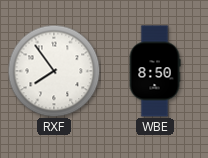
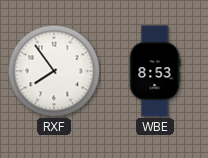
WBE: 8:50 -> 8:53
